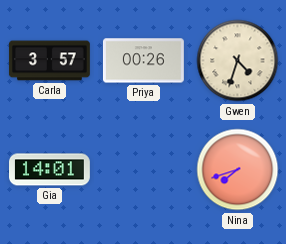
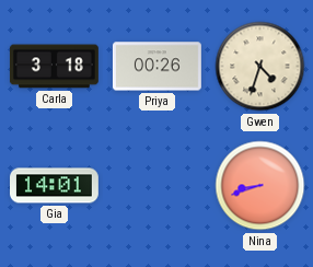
Carla: 3:57 -> 3:18
Nina: 7:42 -> 8:42
